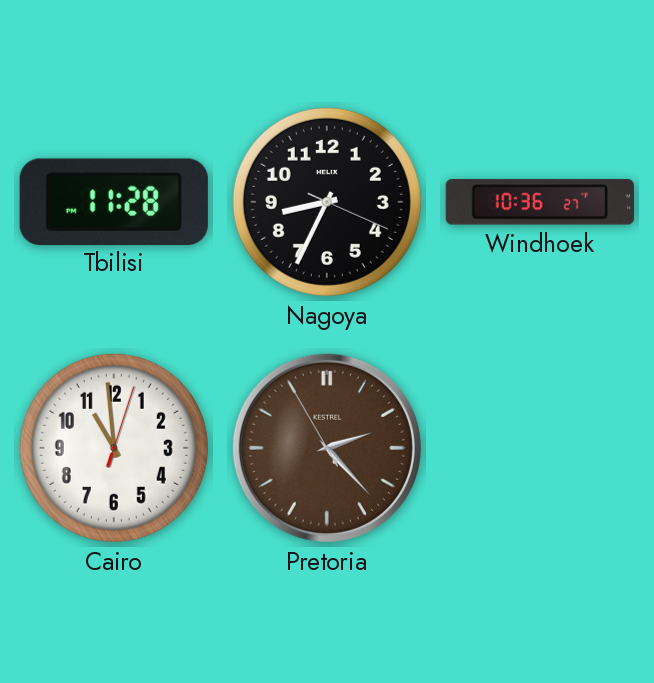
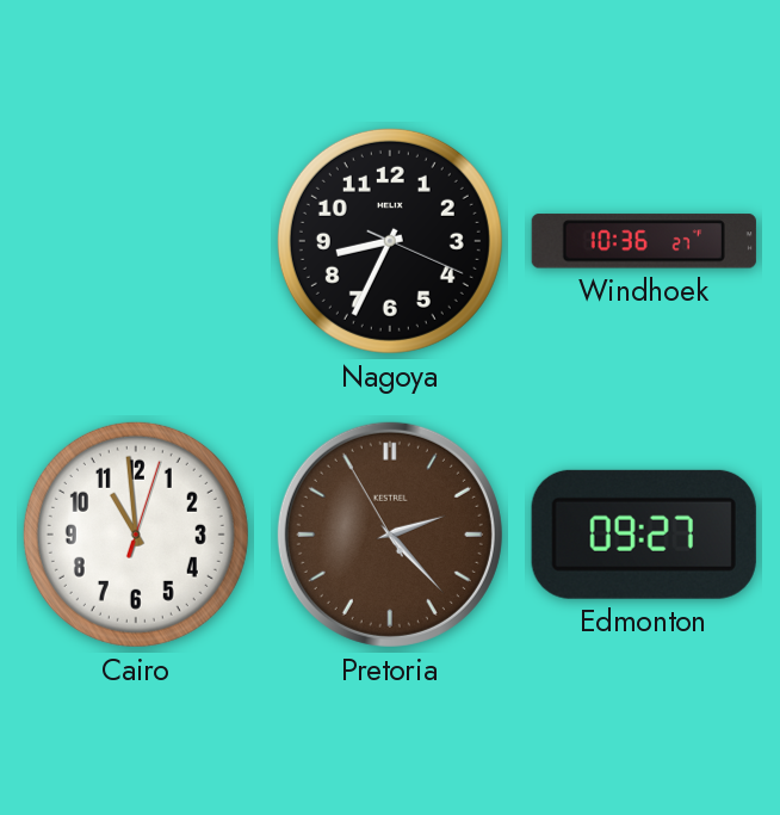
Tbilisi: 11:28 -> none
Edmonton: none -> 09:27
